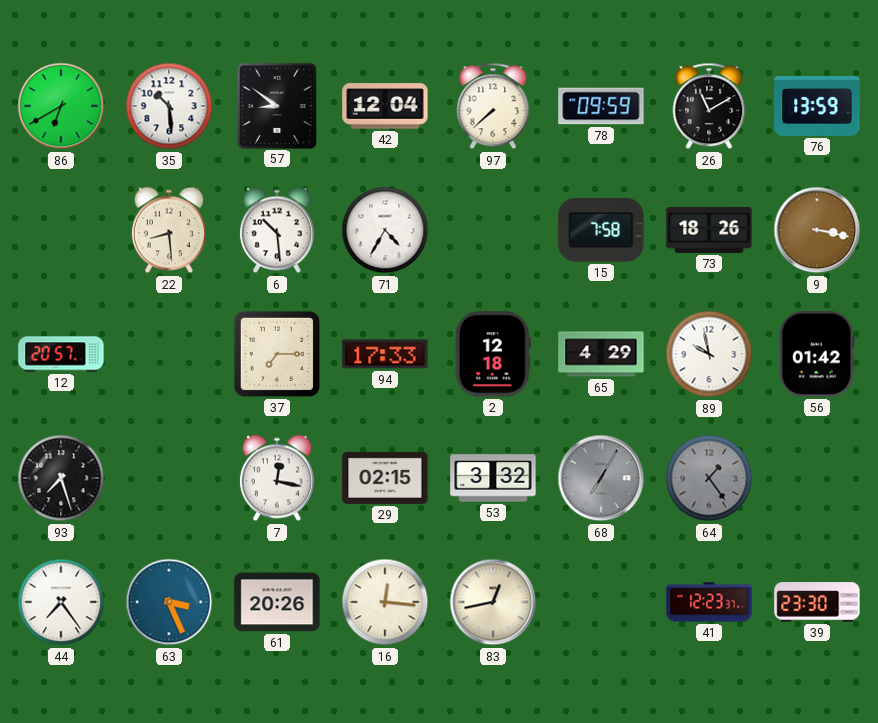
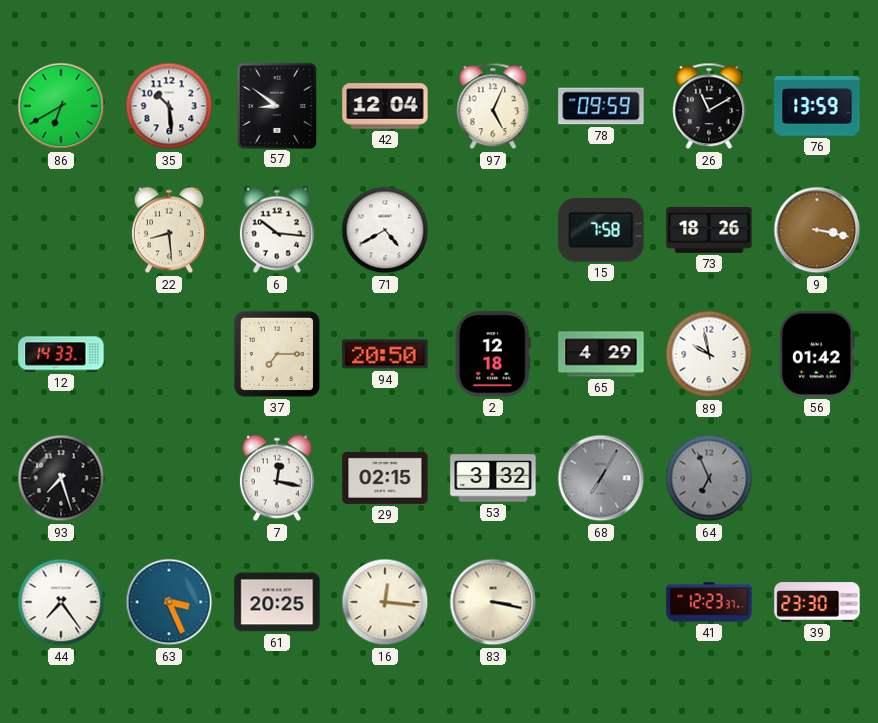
97: 7:38 -> 5:04
6: 10:29 -> 10:16
71: 4:35 -> 4:40
12: 20:57 -> 14:33
94: 17:33 -> 20:50
64: 1:24 -> 6:56
61: 20:26 -> 20:25
83: 12:43 -> 3:17
